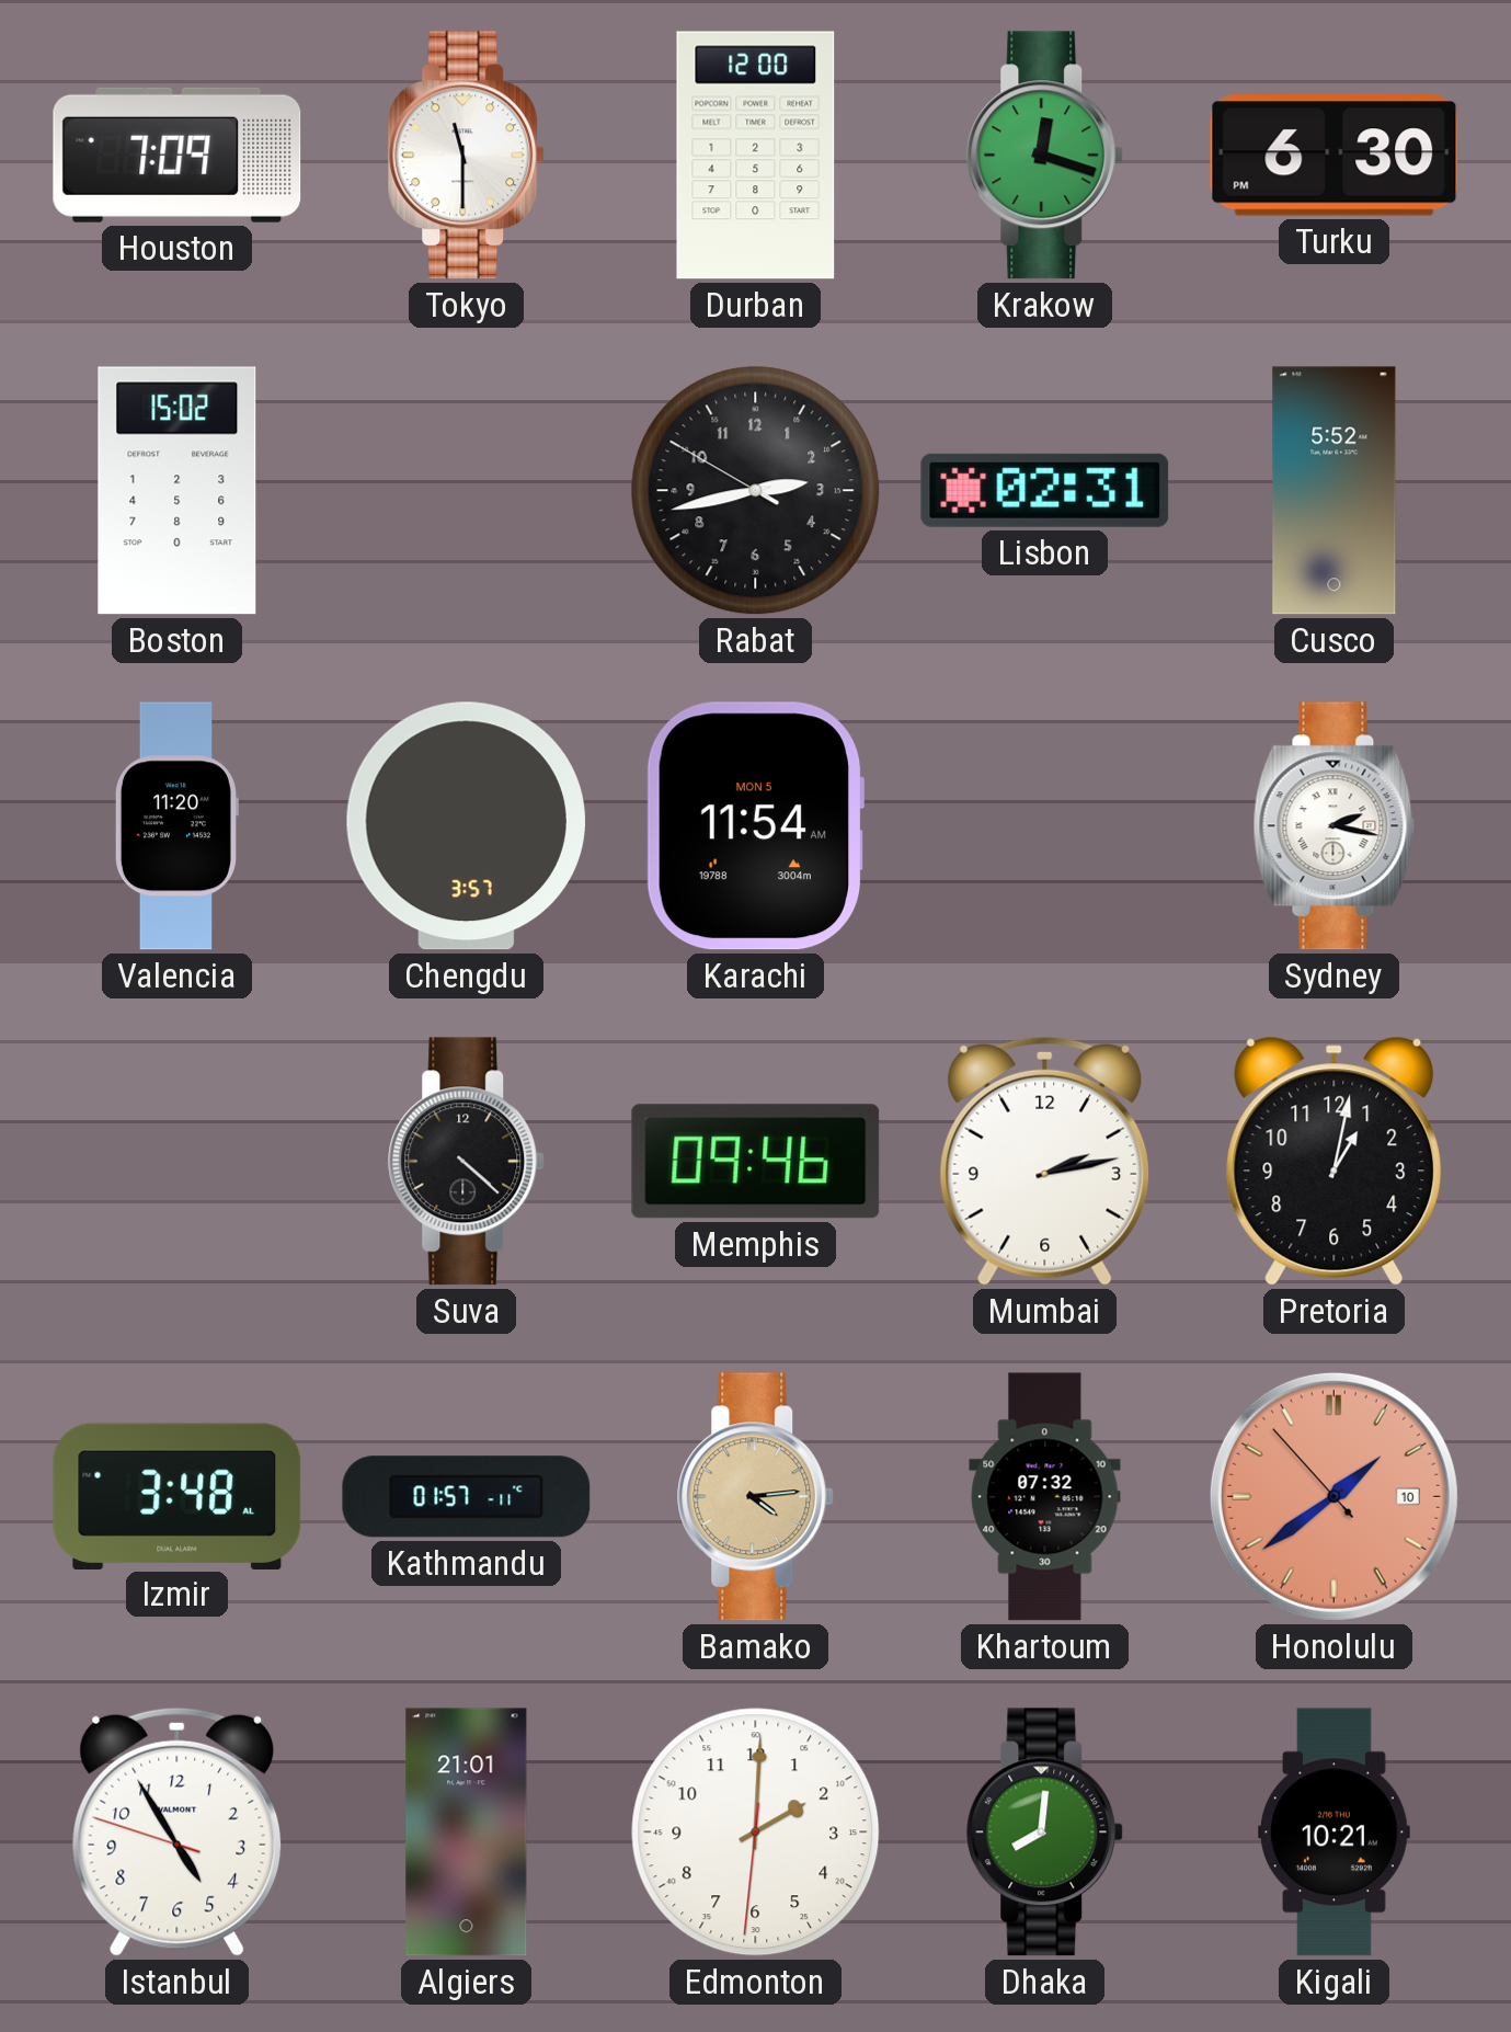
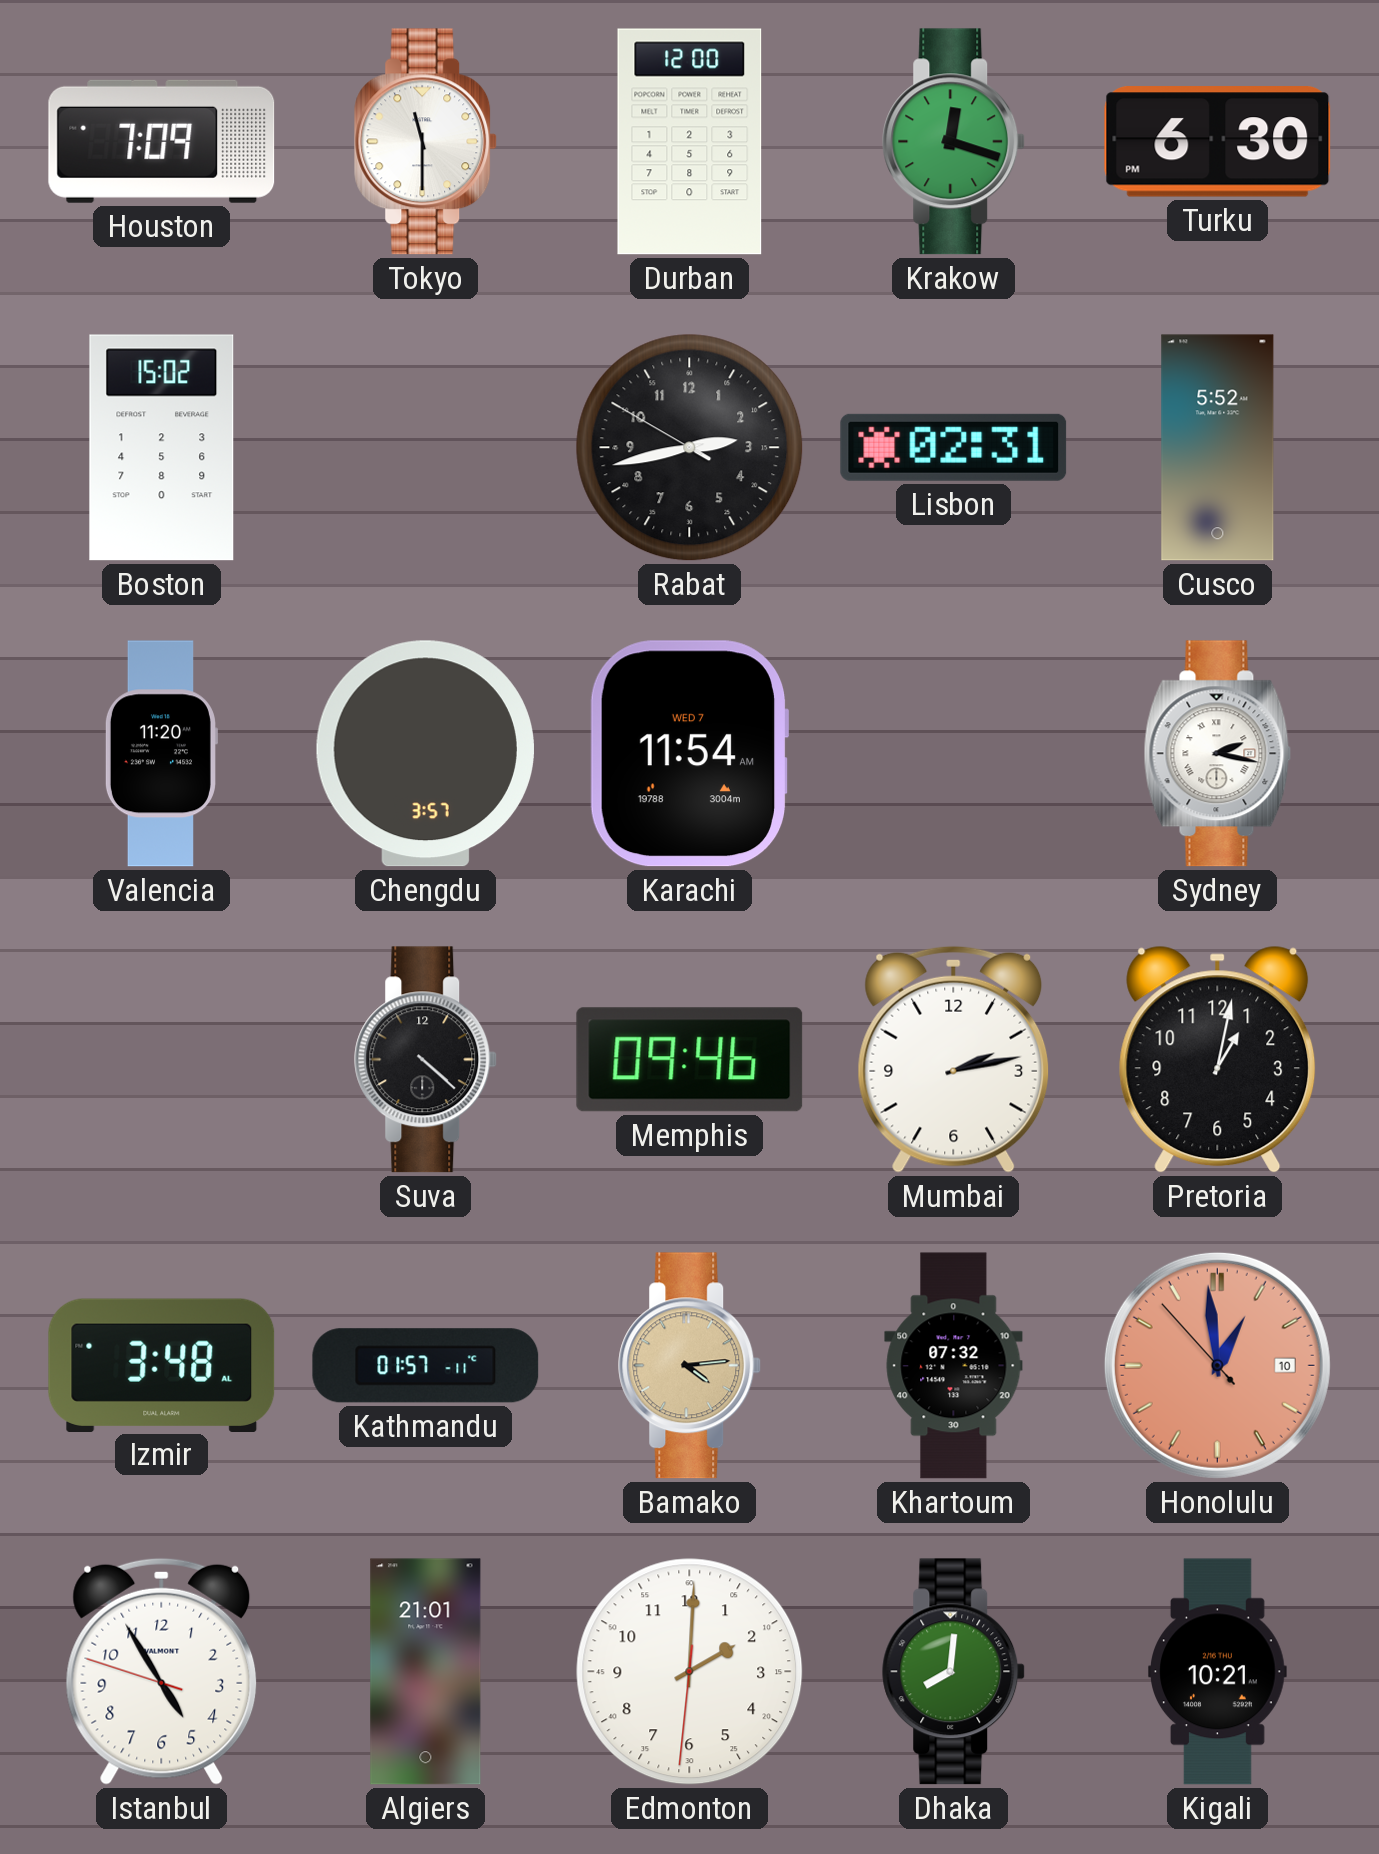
Karachi date: MON 5 -> WED 7
Honolulu: 1:38 -> 12:58
